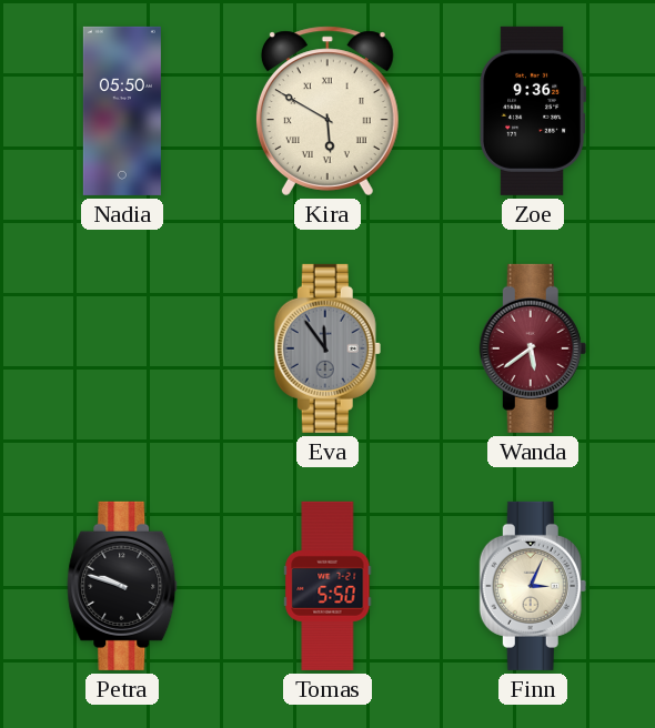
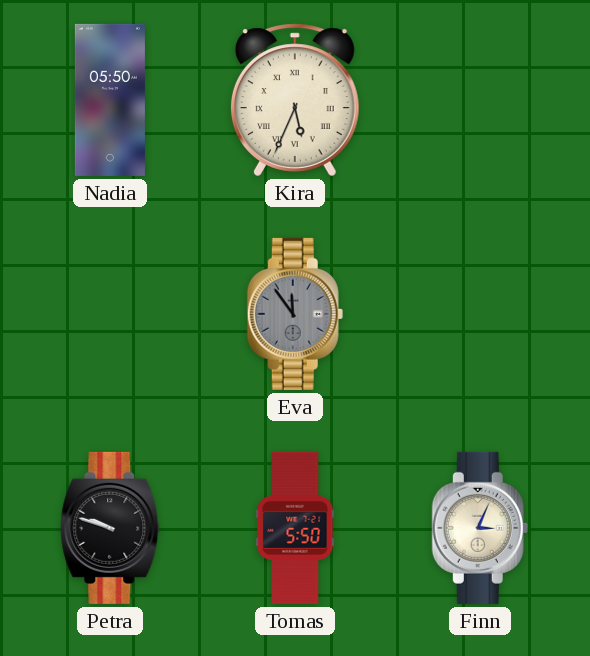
Kira: 5:50 -> 5:34
Zoe: 9:36 -> none
Wanda: 5:39 -> none
